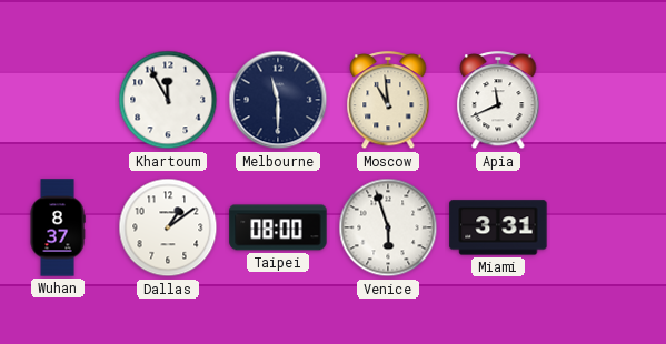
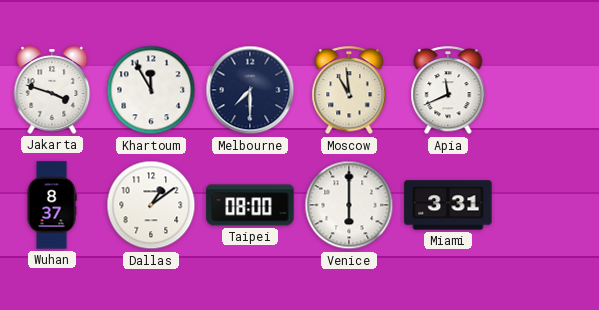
Jakarta: none -> 3:48
Melbourne: 11:30 -> 7:30
Venice: 5:57 -> 6:00
